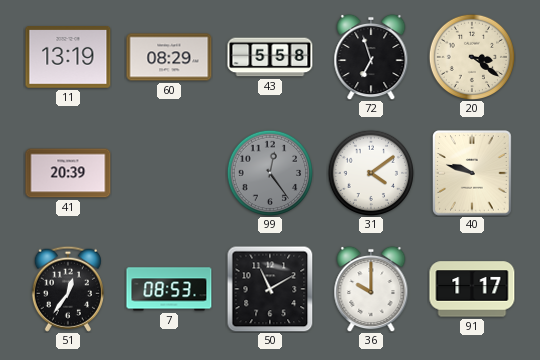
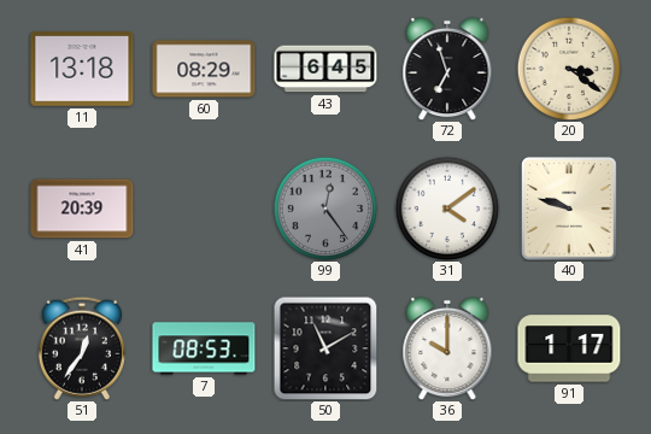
11: 13:19 -> 13:18
43: 5:58 -> 6:45
